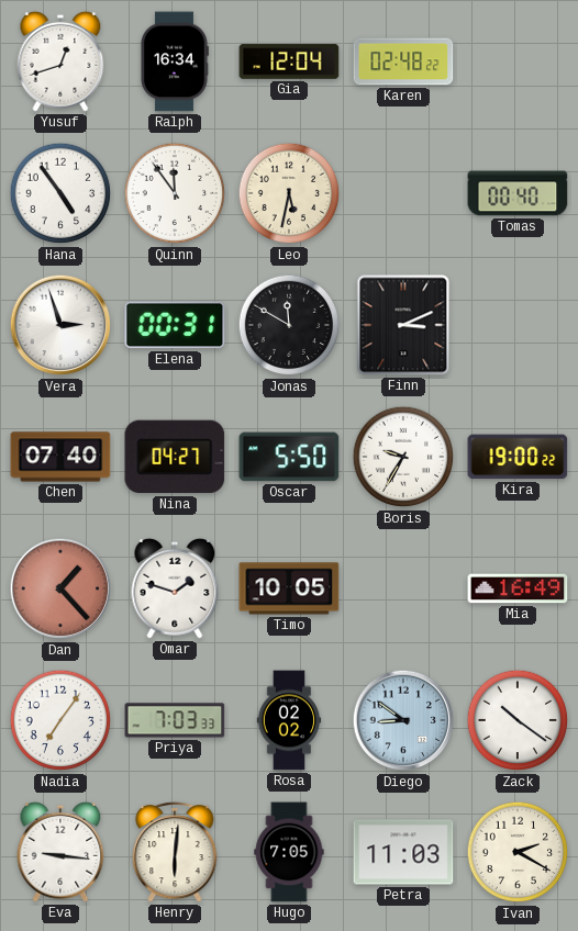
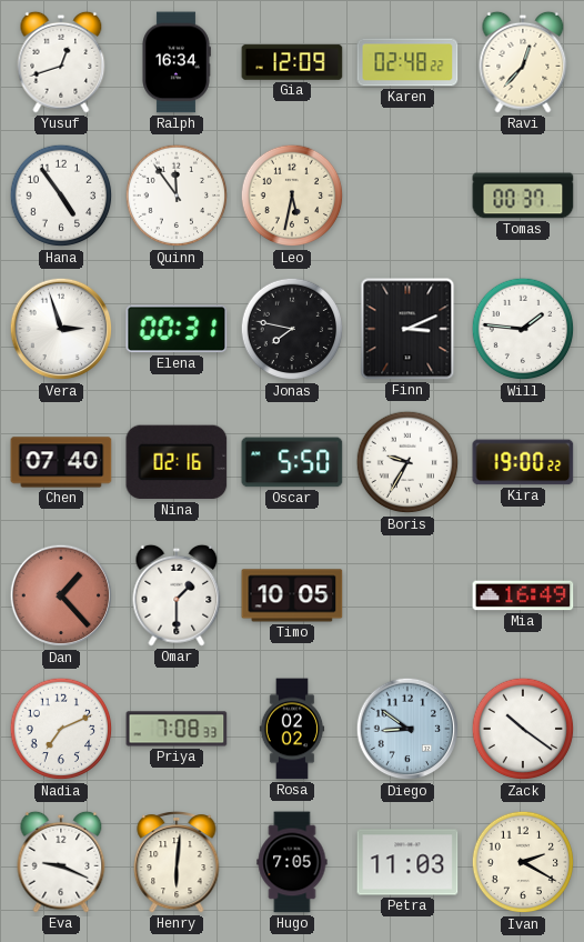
Gia: 12:04 -> 12:09
Ravi: none -> 12:37
Tomas: 00:40 -> 00:37
Jonas: 11:50 -> 7:47
Will: none -> 1:46
Nina: 04:27 -> 02:16
Omar: 1:48 -> 1:30
Nadia: 7:06 -> 7:11
Priya: 7:03 -> 7:08
Eva: 9:16 -> 9:19
